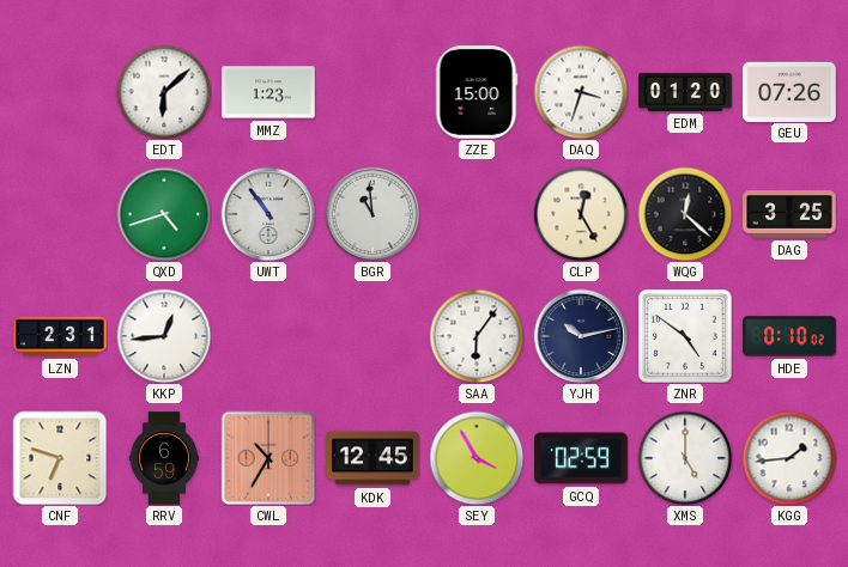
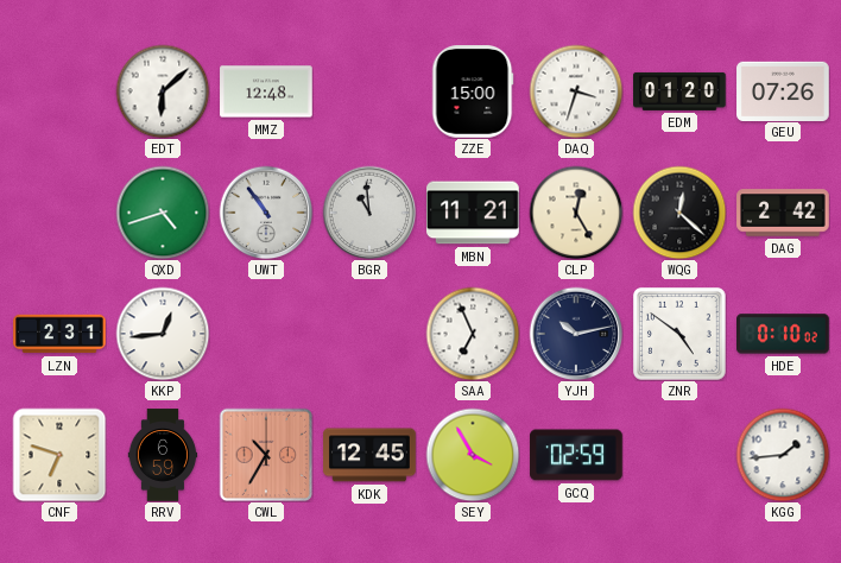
MMZ: 1:23 -> 12:48
MBN: none -> 11:21
DAG: 3:25 -> 2:42
SAA: 6:06 -> 6:56
XMS: 5:00 -> none
